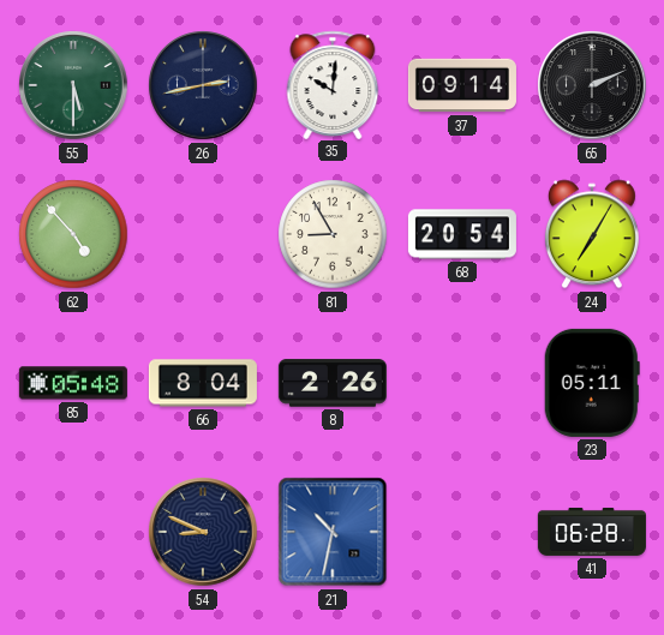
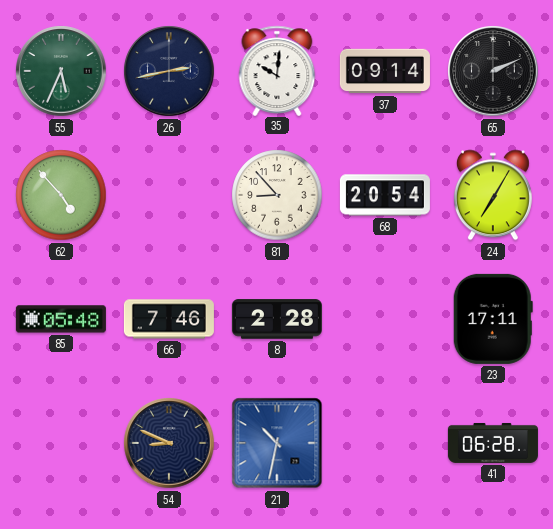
55: 5:30 -> 5:34
81: 8:55 -> 8:53
66: 8:04 -> 7:46
8: 2:26 -> 2:28
23: 05:11 -> 17:11
